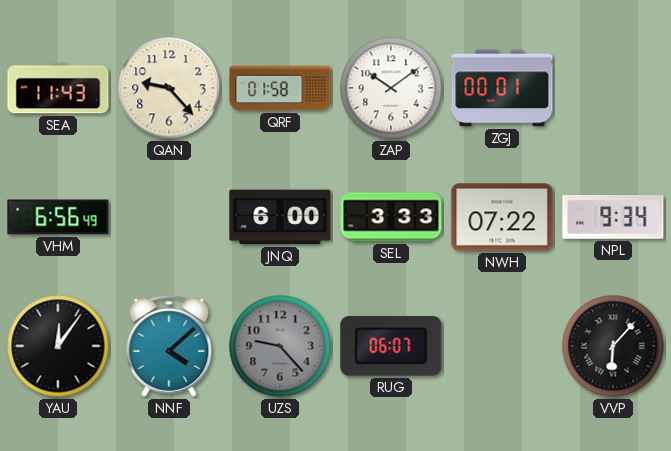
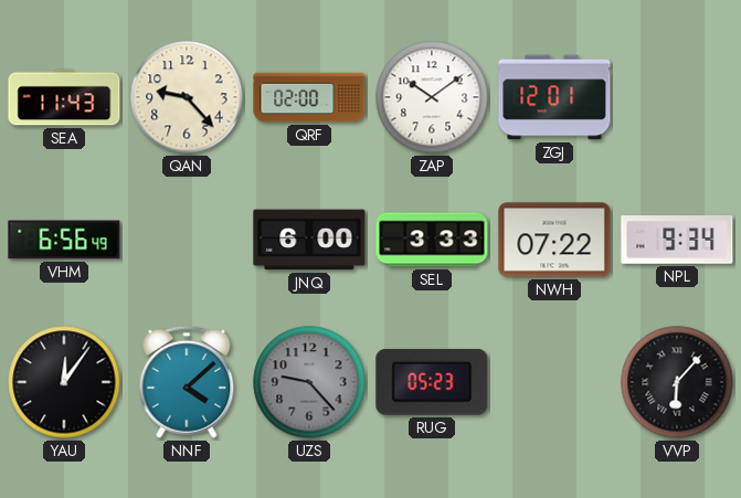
QRF: 01:58 -> 02:00
ZGJ: 00:01 -> 12:01
RUG: 06:07 -> 05:23
